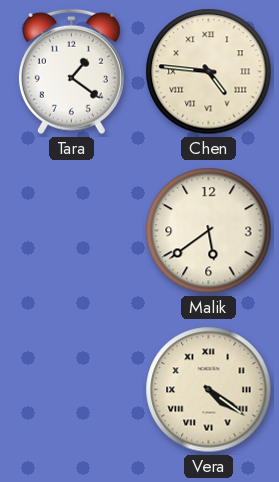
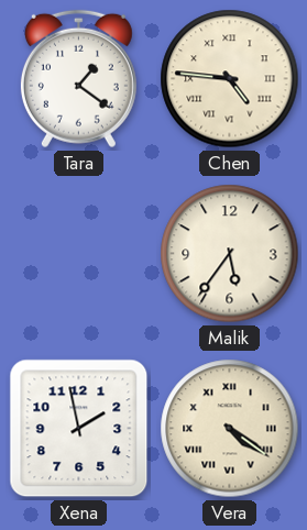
Malik: 5:39 -> 5:36
Xena: none -> 1:58
